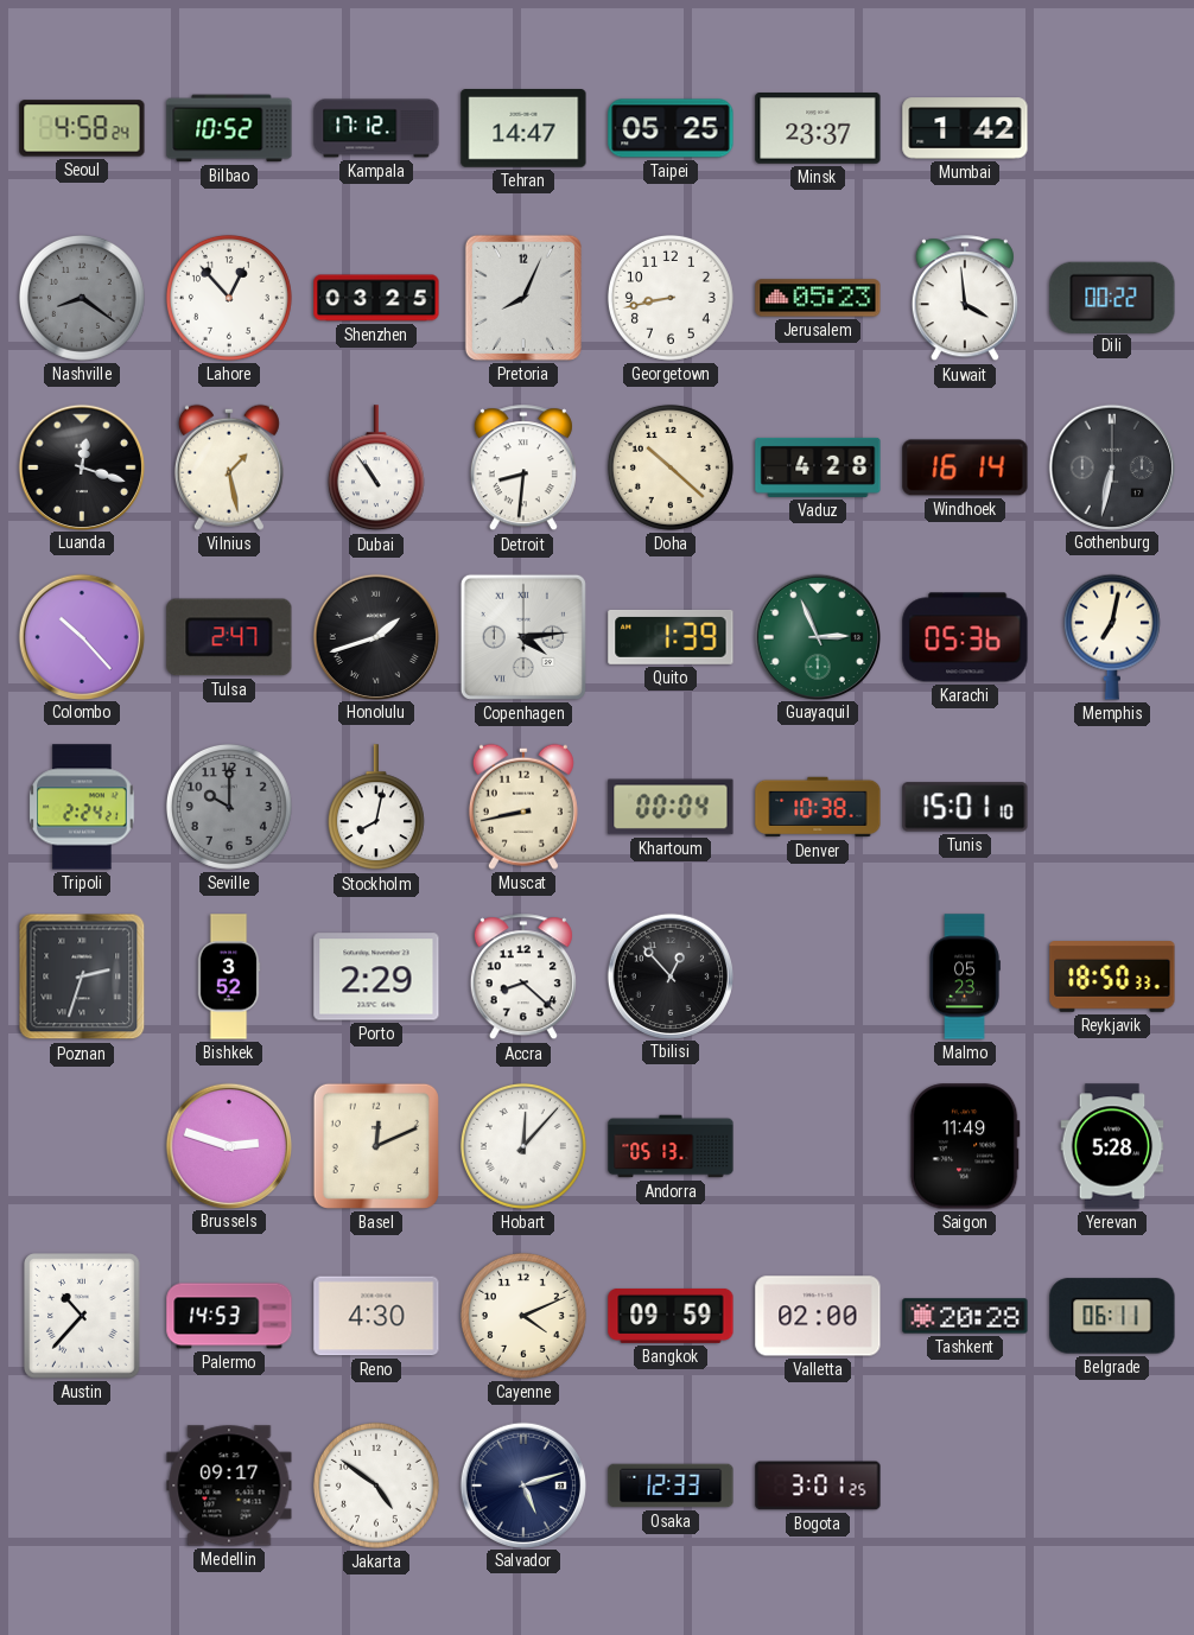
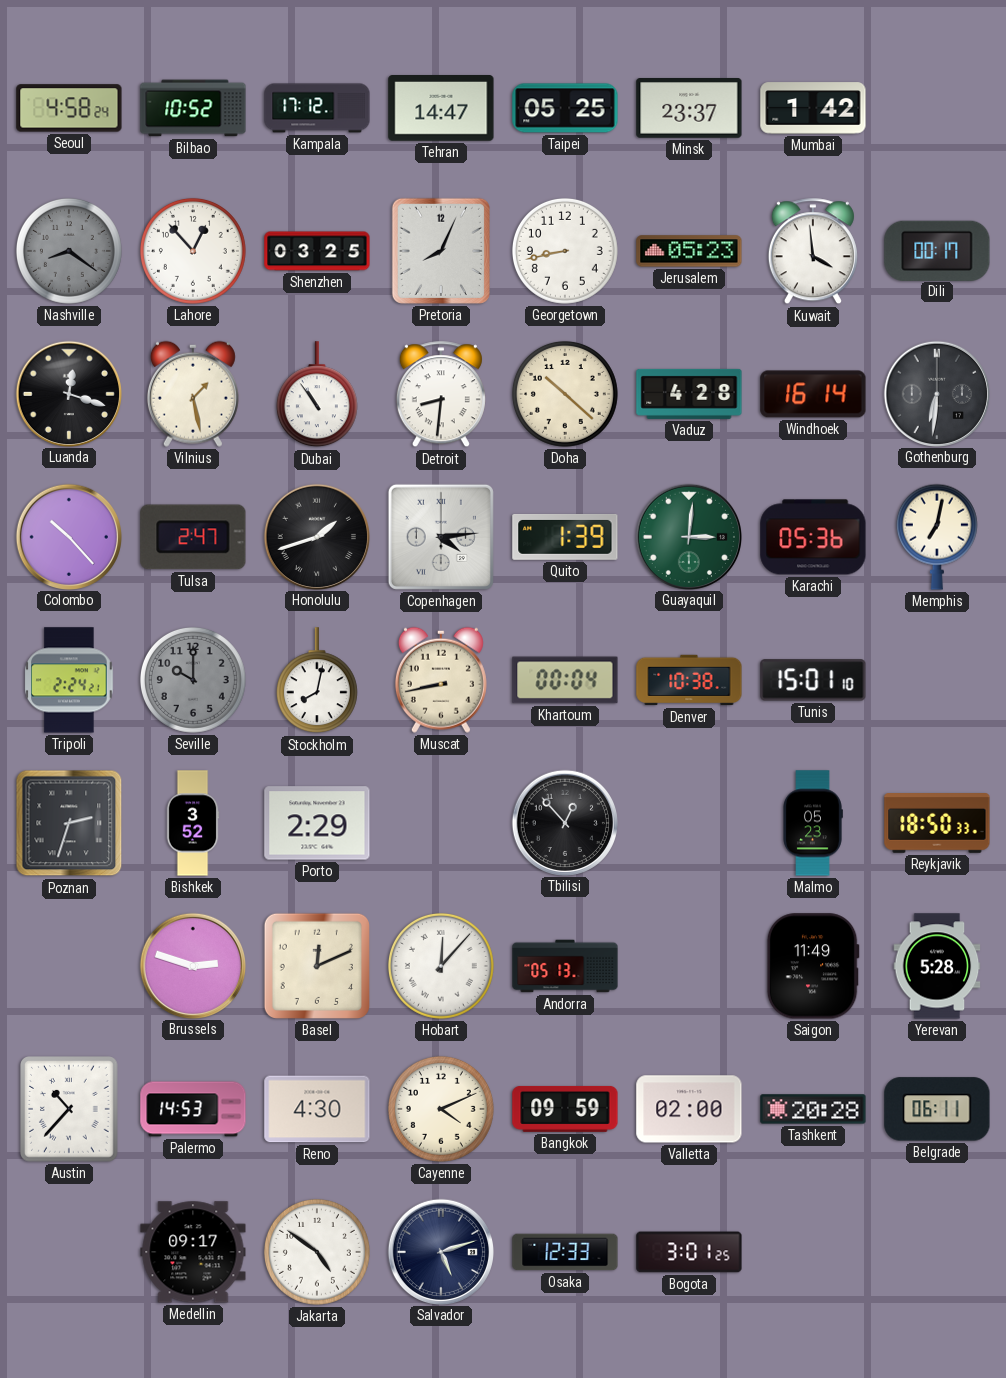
Dili: 00:22 -> 00:17
Gothenburg: 6:32 -> 6:31
Guayaquil: 2:56 -> 3:01
Accra: 8:22 -> none
